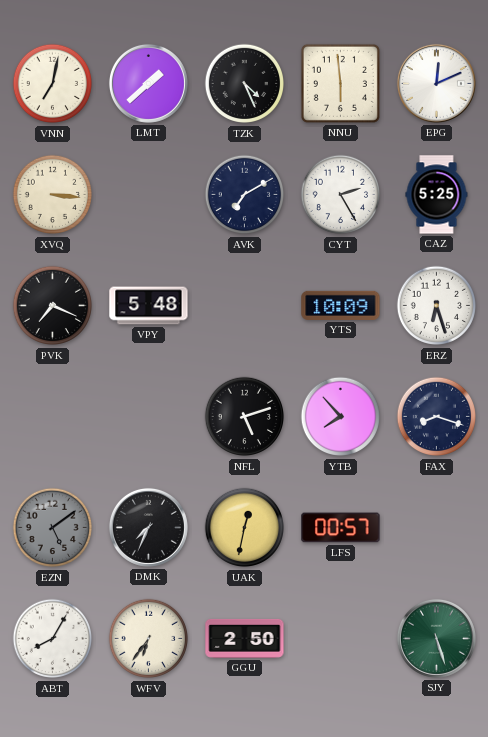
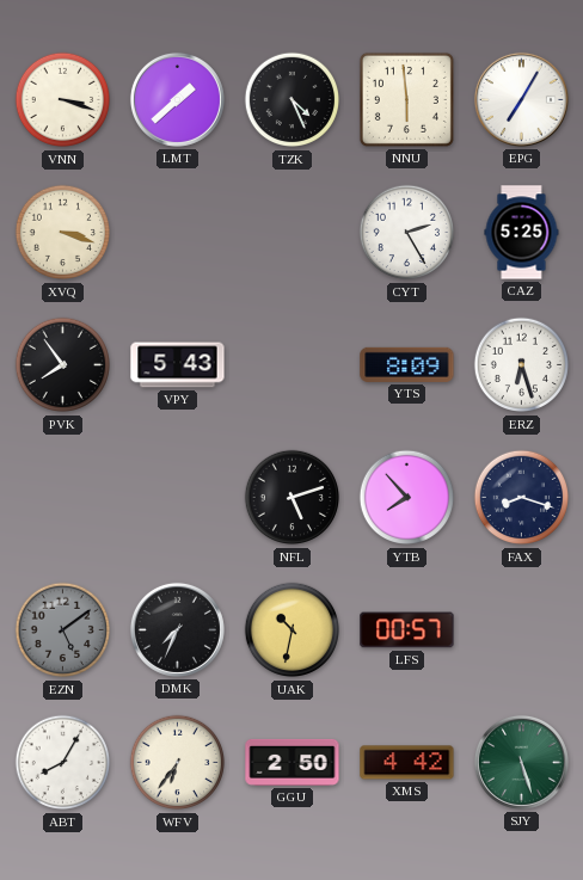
VNN: 7:02 -> 3:18
EPG: 12:11 -> 7:05
XVQ: 3:16 -> 3:18
AVK: 7:10 -> none
PVK: 7:19 -> 7:54
VPY: 5:48 -> 5:43
YTS: 10:09 -> 8:09
UAK: 12:32 -> 10:32
XMS: none -> 4:42
